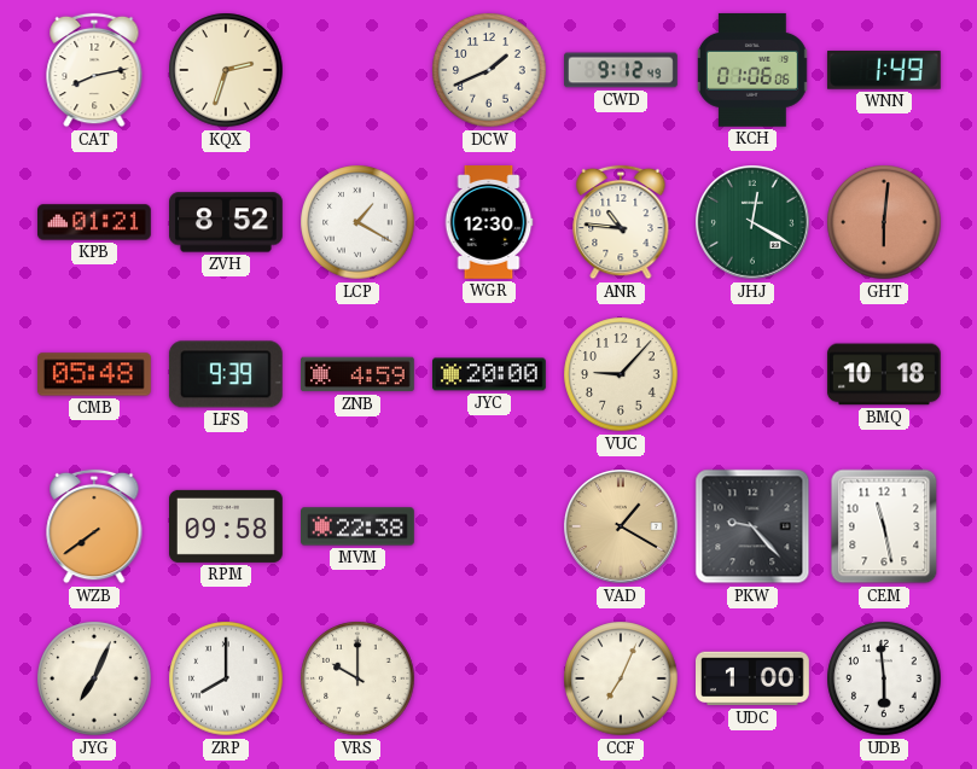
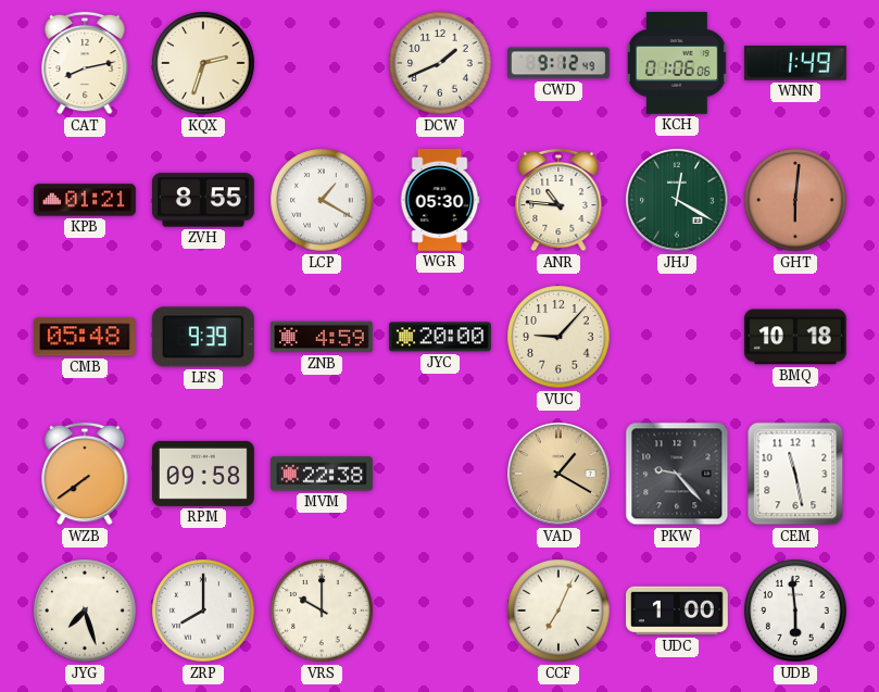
ZVH: 8:52 -> 8:55
WGR: 12:30 -> 05:30
JYG: 7:04 -> 7:27
